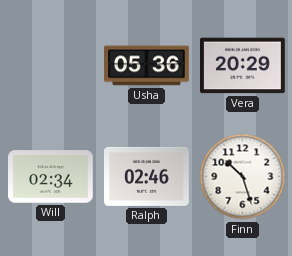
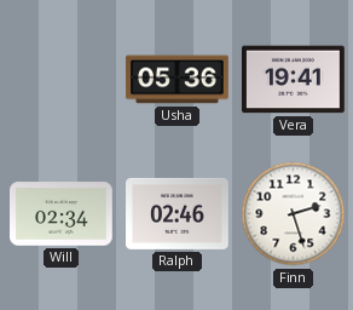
Vera: 20:29 -> 19:41
Finn: 10:27 -> 2:27
